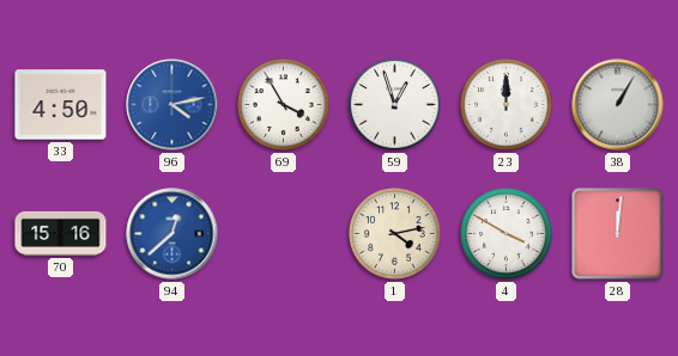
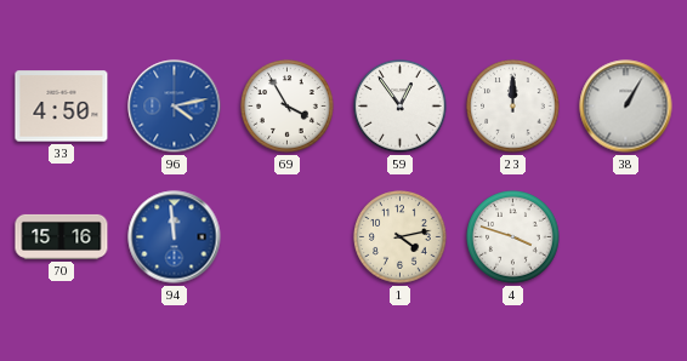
59: 12:57 -> 12:54
94: 12:38 -> 11:59
4: 3:50 -> 3:48
28: 12:01 -> none
